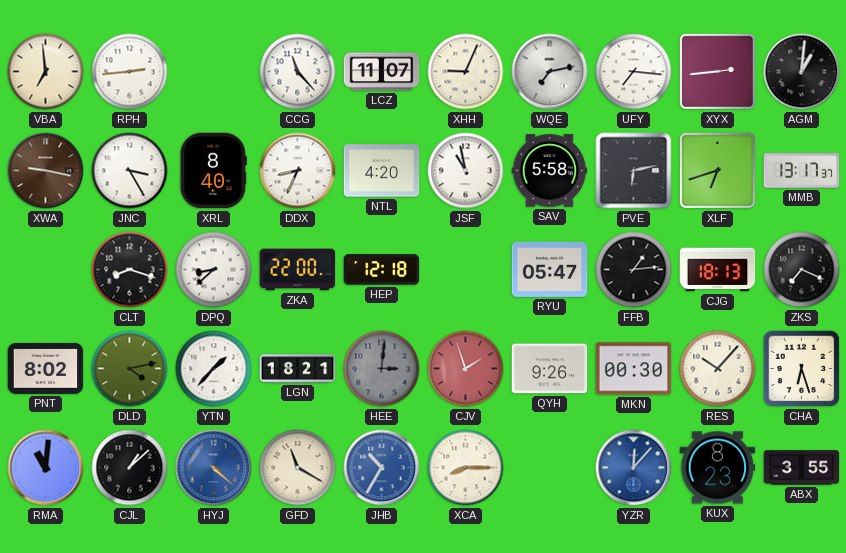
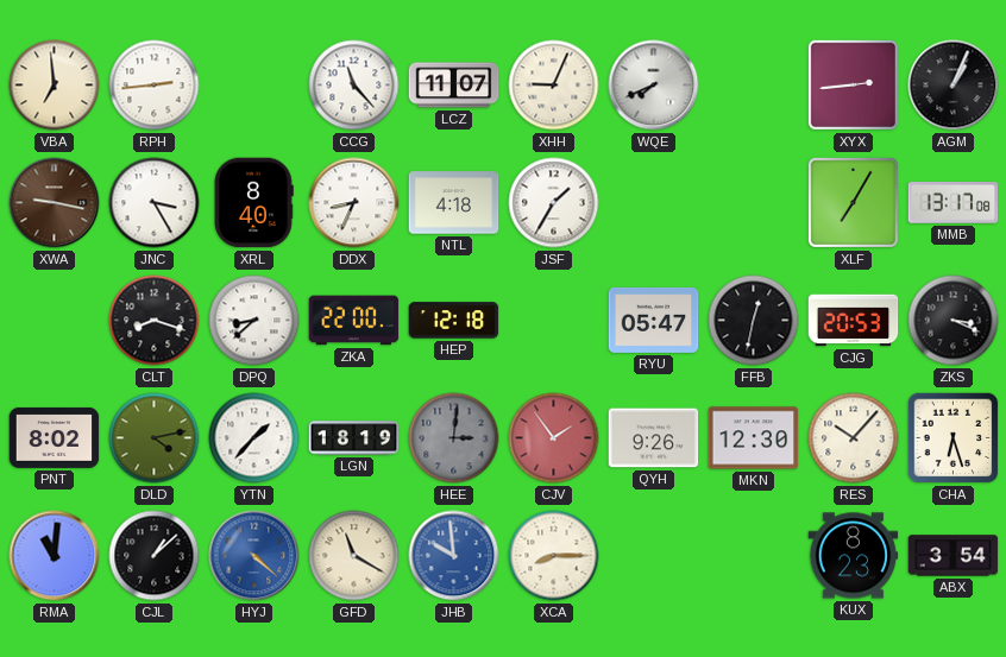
WQE: 7:13 -> 7:41
UFY: 7:16 -> none
AGM: 1:01 -> 1:04
NTL: 4:20 -> 4:18
JSF: 10:58 -> 1:35
SAV: 5:58 -> none
PVE: 6:13 -> none
XLF: 6:42 -> 7:05
MMB: 13:17:37 -> 13:17:08
FFB: 1:14 -> 12:32
CJG: 18:13 -> 20:53
ZKS: 7:19 -> 3:19
LGN: 18:21 -> 18:19
CJV: 1:57 -> 1:54
MKN: 00:30 -> 12:30
JHB: 10:35 -> 9:59
YZR: 12:07 -> none
ABX: 3:55 -> 3:54
